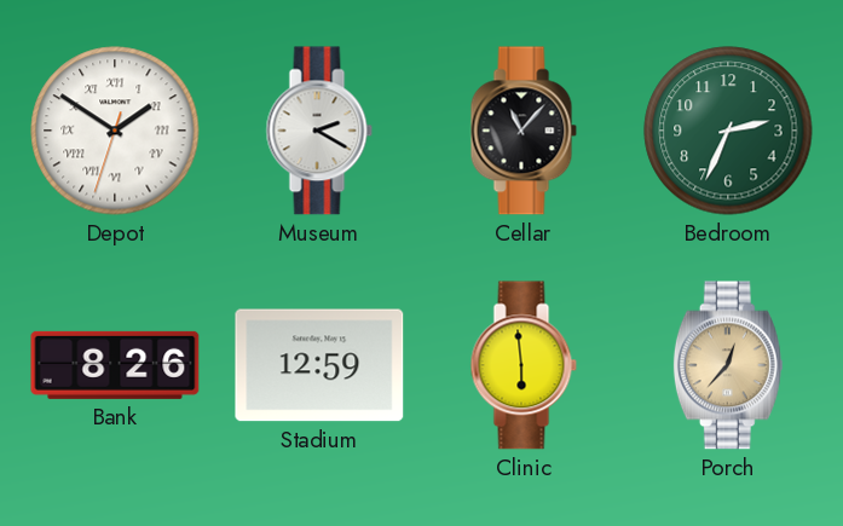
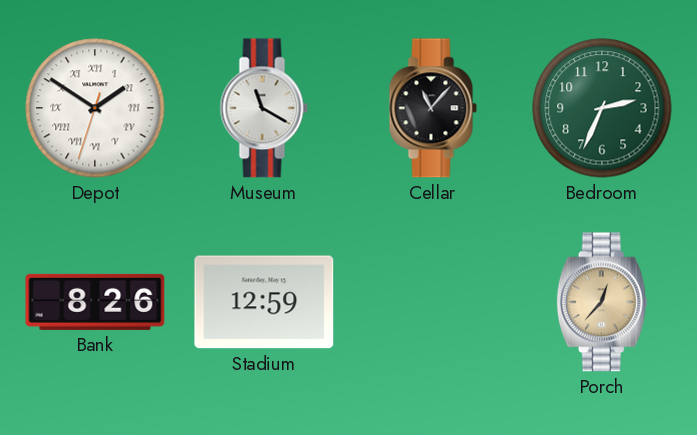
Museum: 2:20 -> 11:20
Clinic: 5:59 -> none
